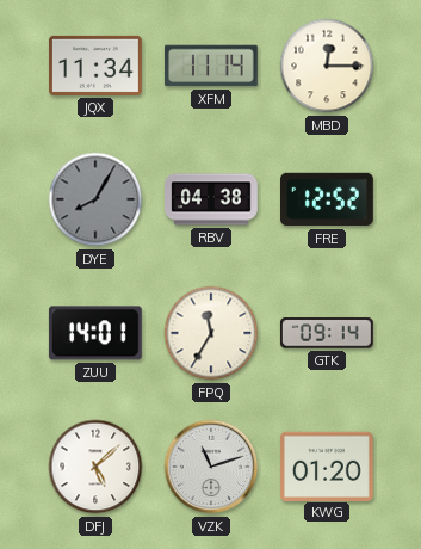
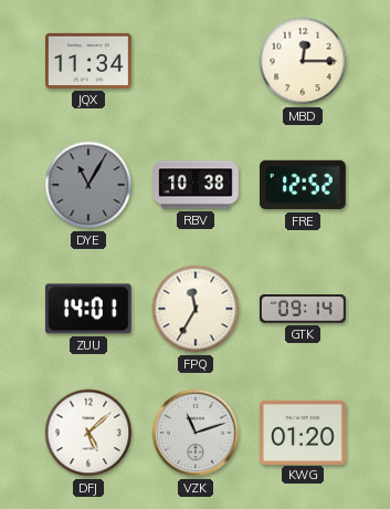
XFM: 11:14 -> none
DYE: 8:05 -> 11:05
RBV: 04:38 -> 10:38
